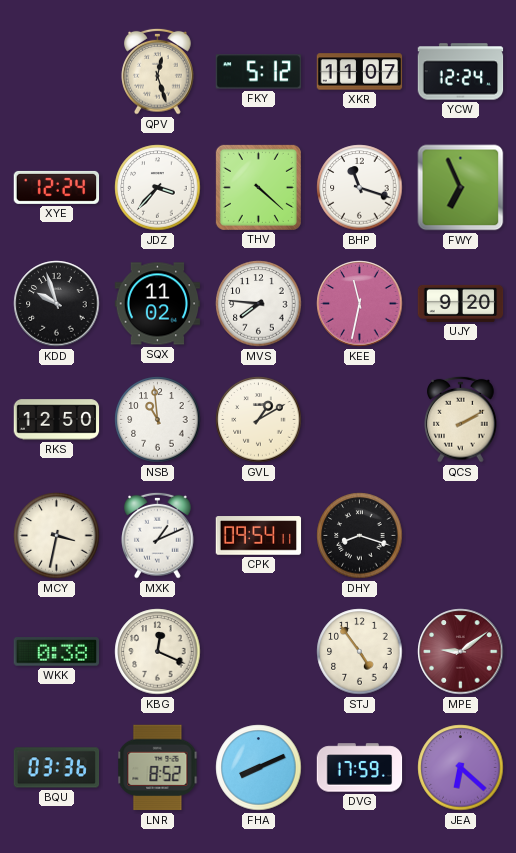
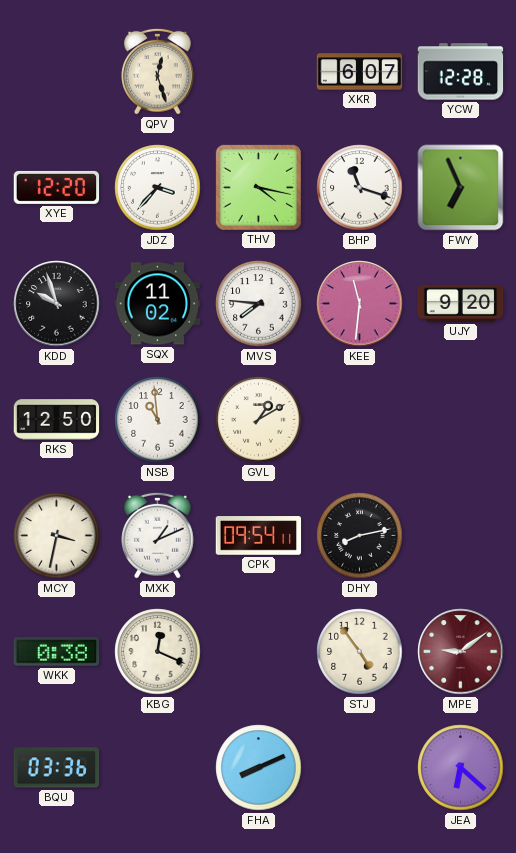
FKY: 5:12 -> none
XKR: 11:07 -> 6:07
YCW: 12:24 -> 12:28
XYE: 12:24 -> 12:20
THV: 4:22 -> 4:17
KEE: 11:32 -> 11:31
QCS: 2:10 -> none
DHY: 8:18 -> 8:13
LNR: 8:52 -> none
DVG: 17:59 -> none
